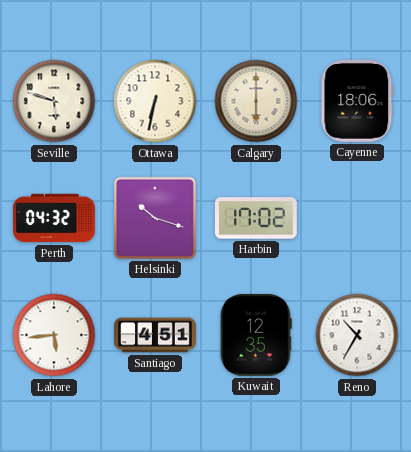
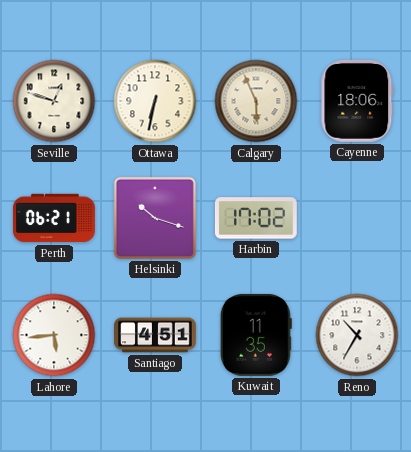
Seville: 5:48 -> 12:48
Calgary: 6:00 -> 5:56
Perth: 04:32 -> 06:21
Kuwait: 12:35 -> 11:35
